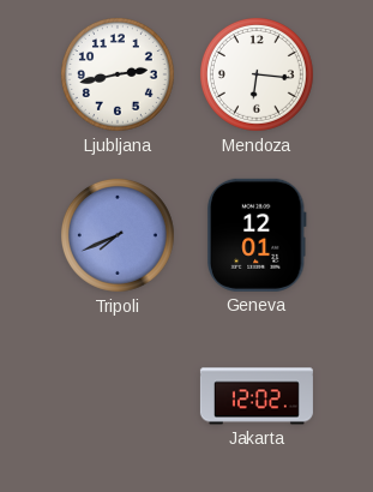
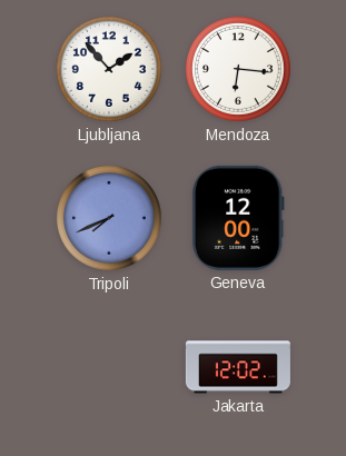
Ljubljana: 2:43 -> 1:53
Geneva: 12:01 -> 12:00
